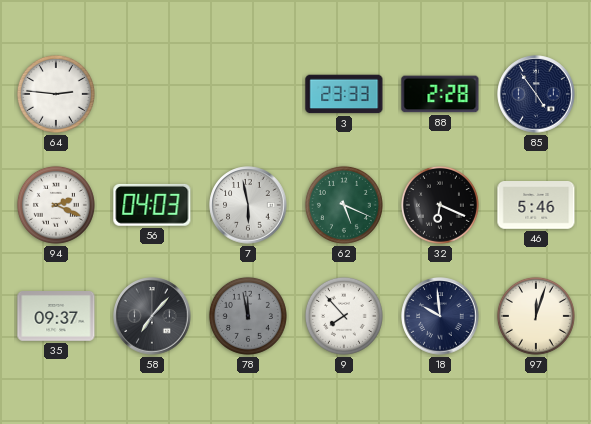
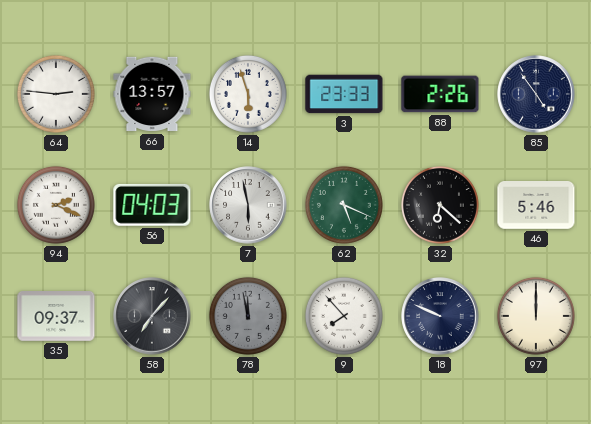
66: none -> 13:57
14: none -> 5:57
88: 2:28 -> 2:26
32: 6:19 -> 6:22
18: 9:59 -> 9:49
97: 12:03 -> 12:00
